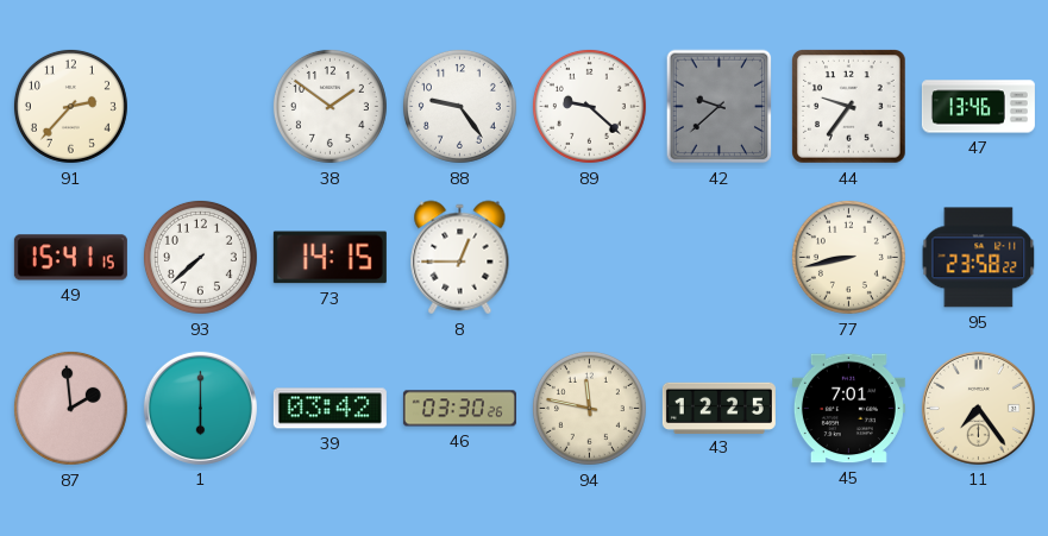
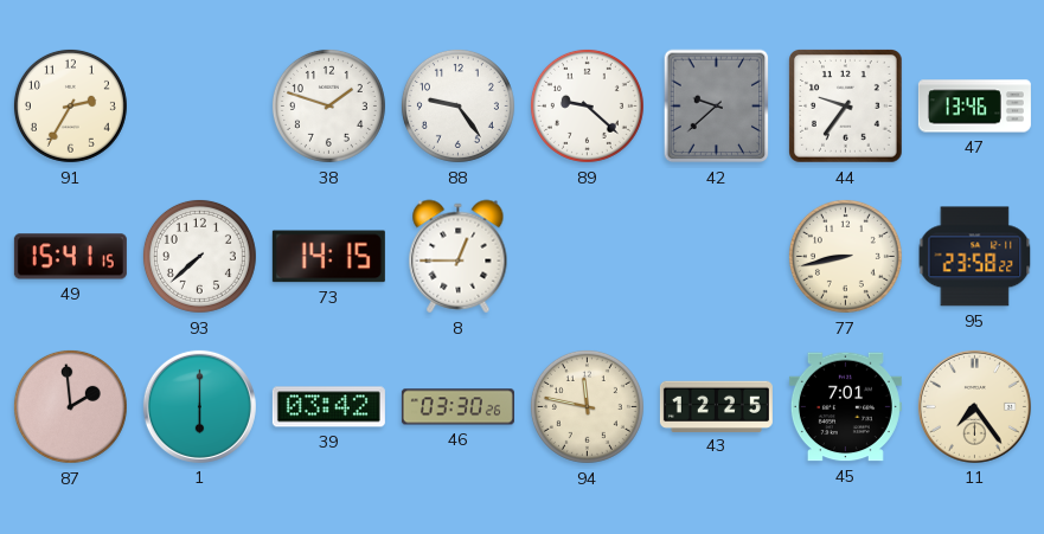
91: 2:37 -> 2:35
38: 1:51 -> 1:48
